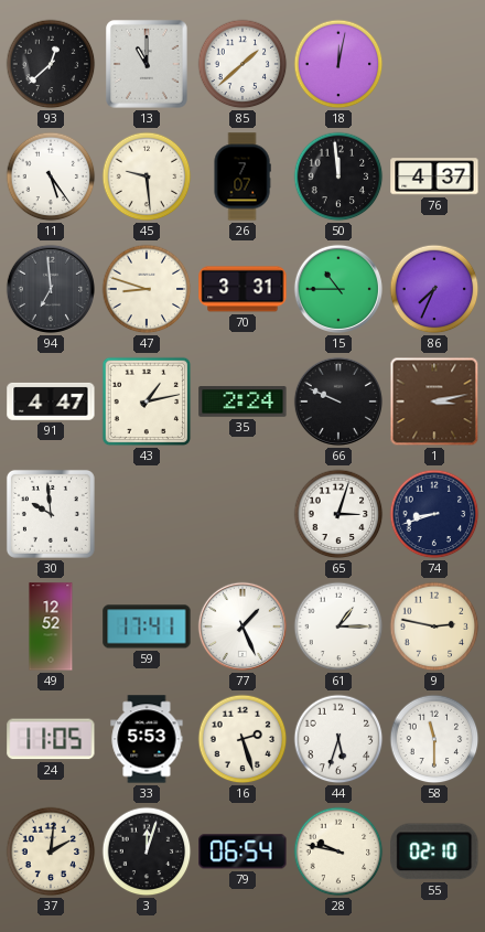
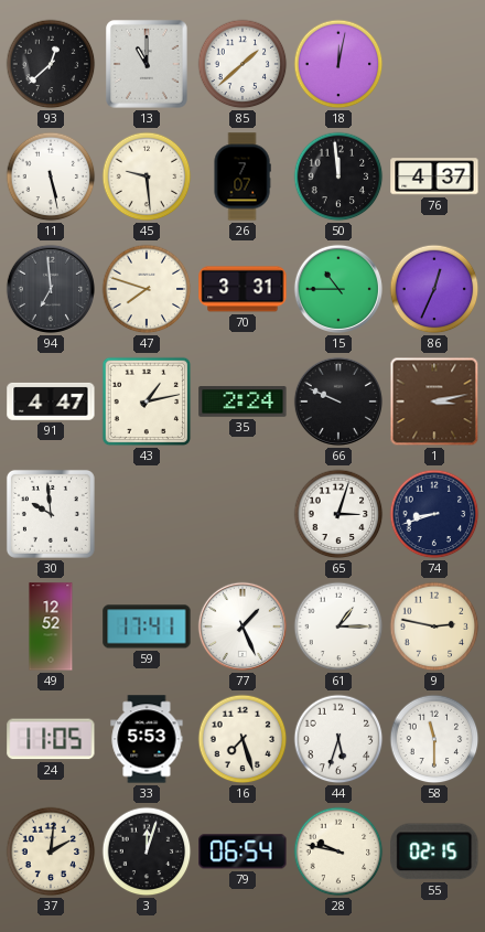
11: 5:24 -> 5:28
47: 8:48 -> 7:48
86: 7:34 -> 12:34
16: 2:27 -> 7:27
55: 02:10 -> 02:15
